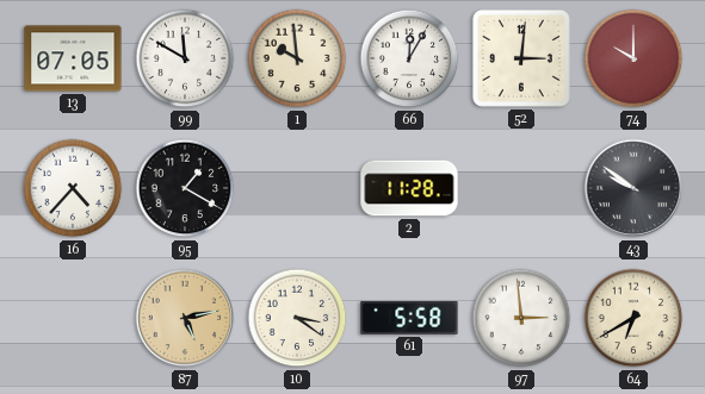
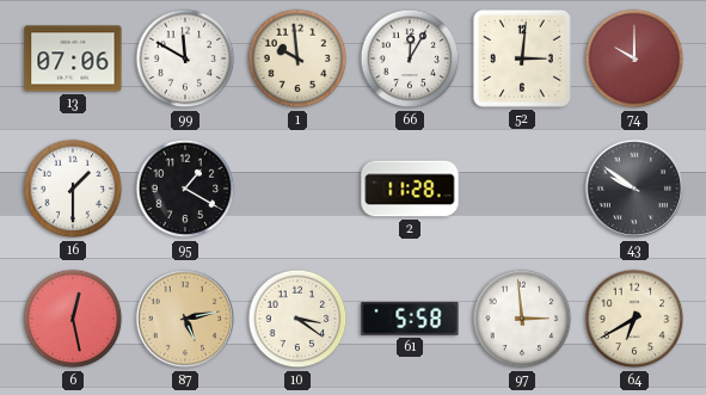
13: 07:05 -> 07:06
16: 4:37 -> 1:30
6: none -> 12:28
